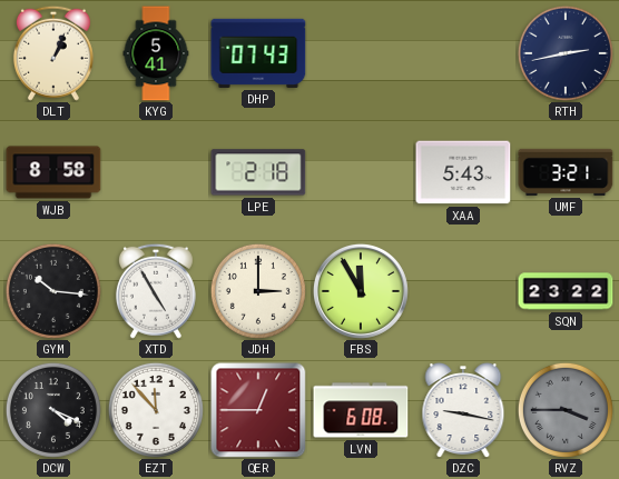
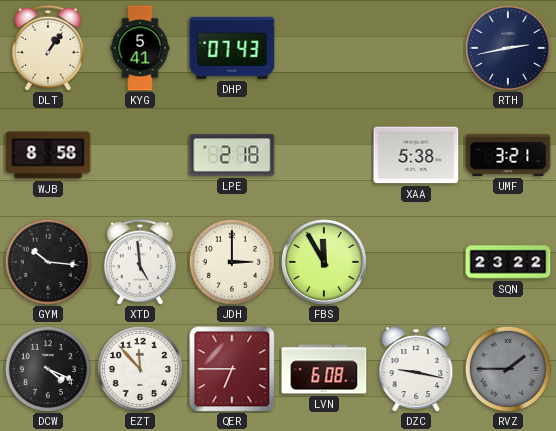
DLT: 1:04 -> 1:06
XAA: 5:43 -> 5:38
XTD: 4:55 -> 4:59
QER: 12:45 -> 6:45
RVZ: 3:45 -> 1:45
